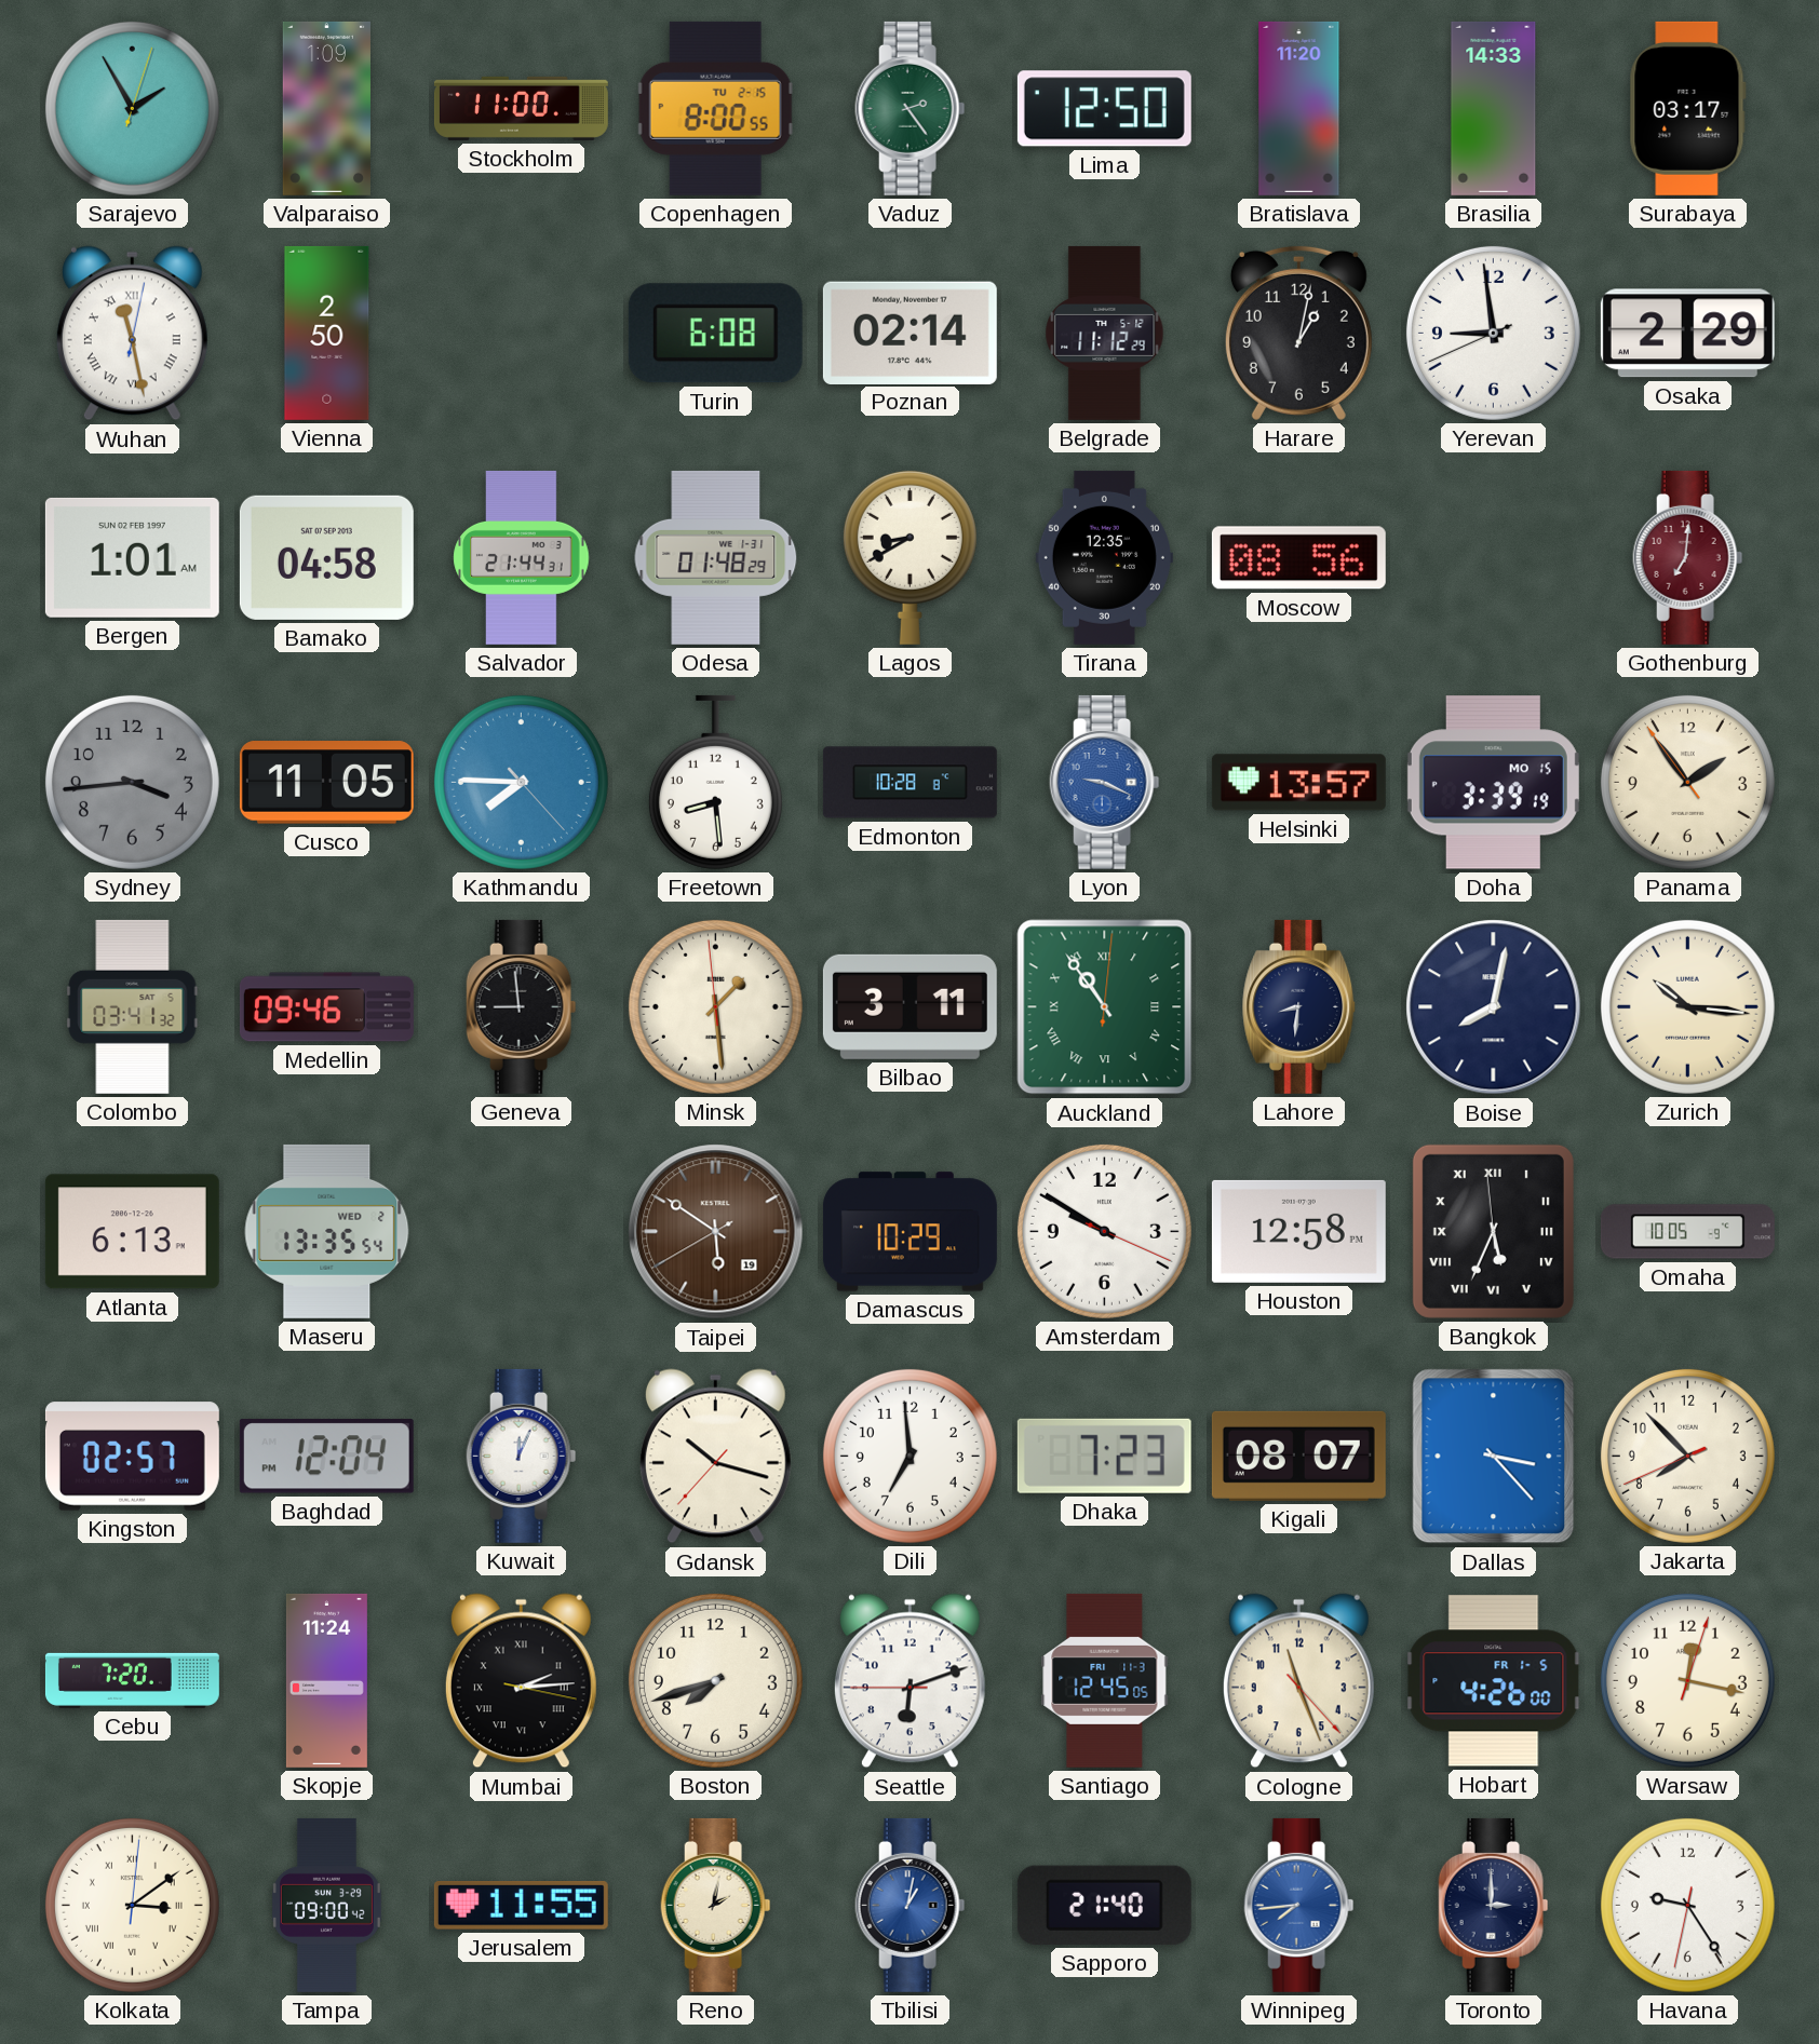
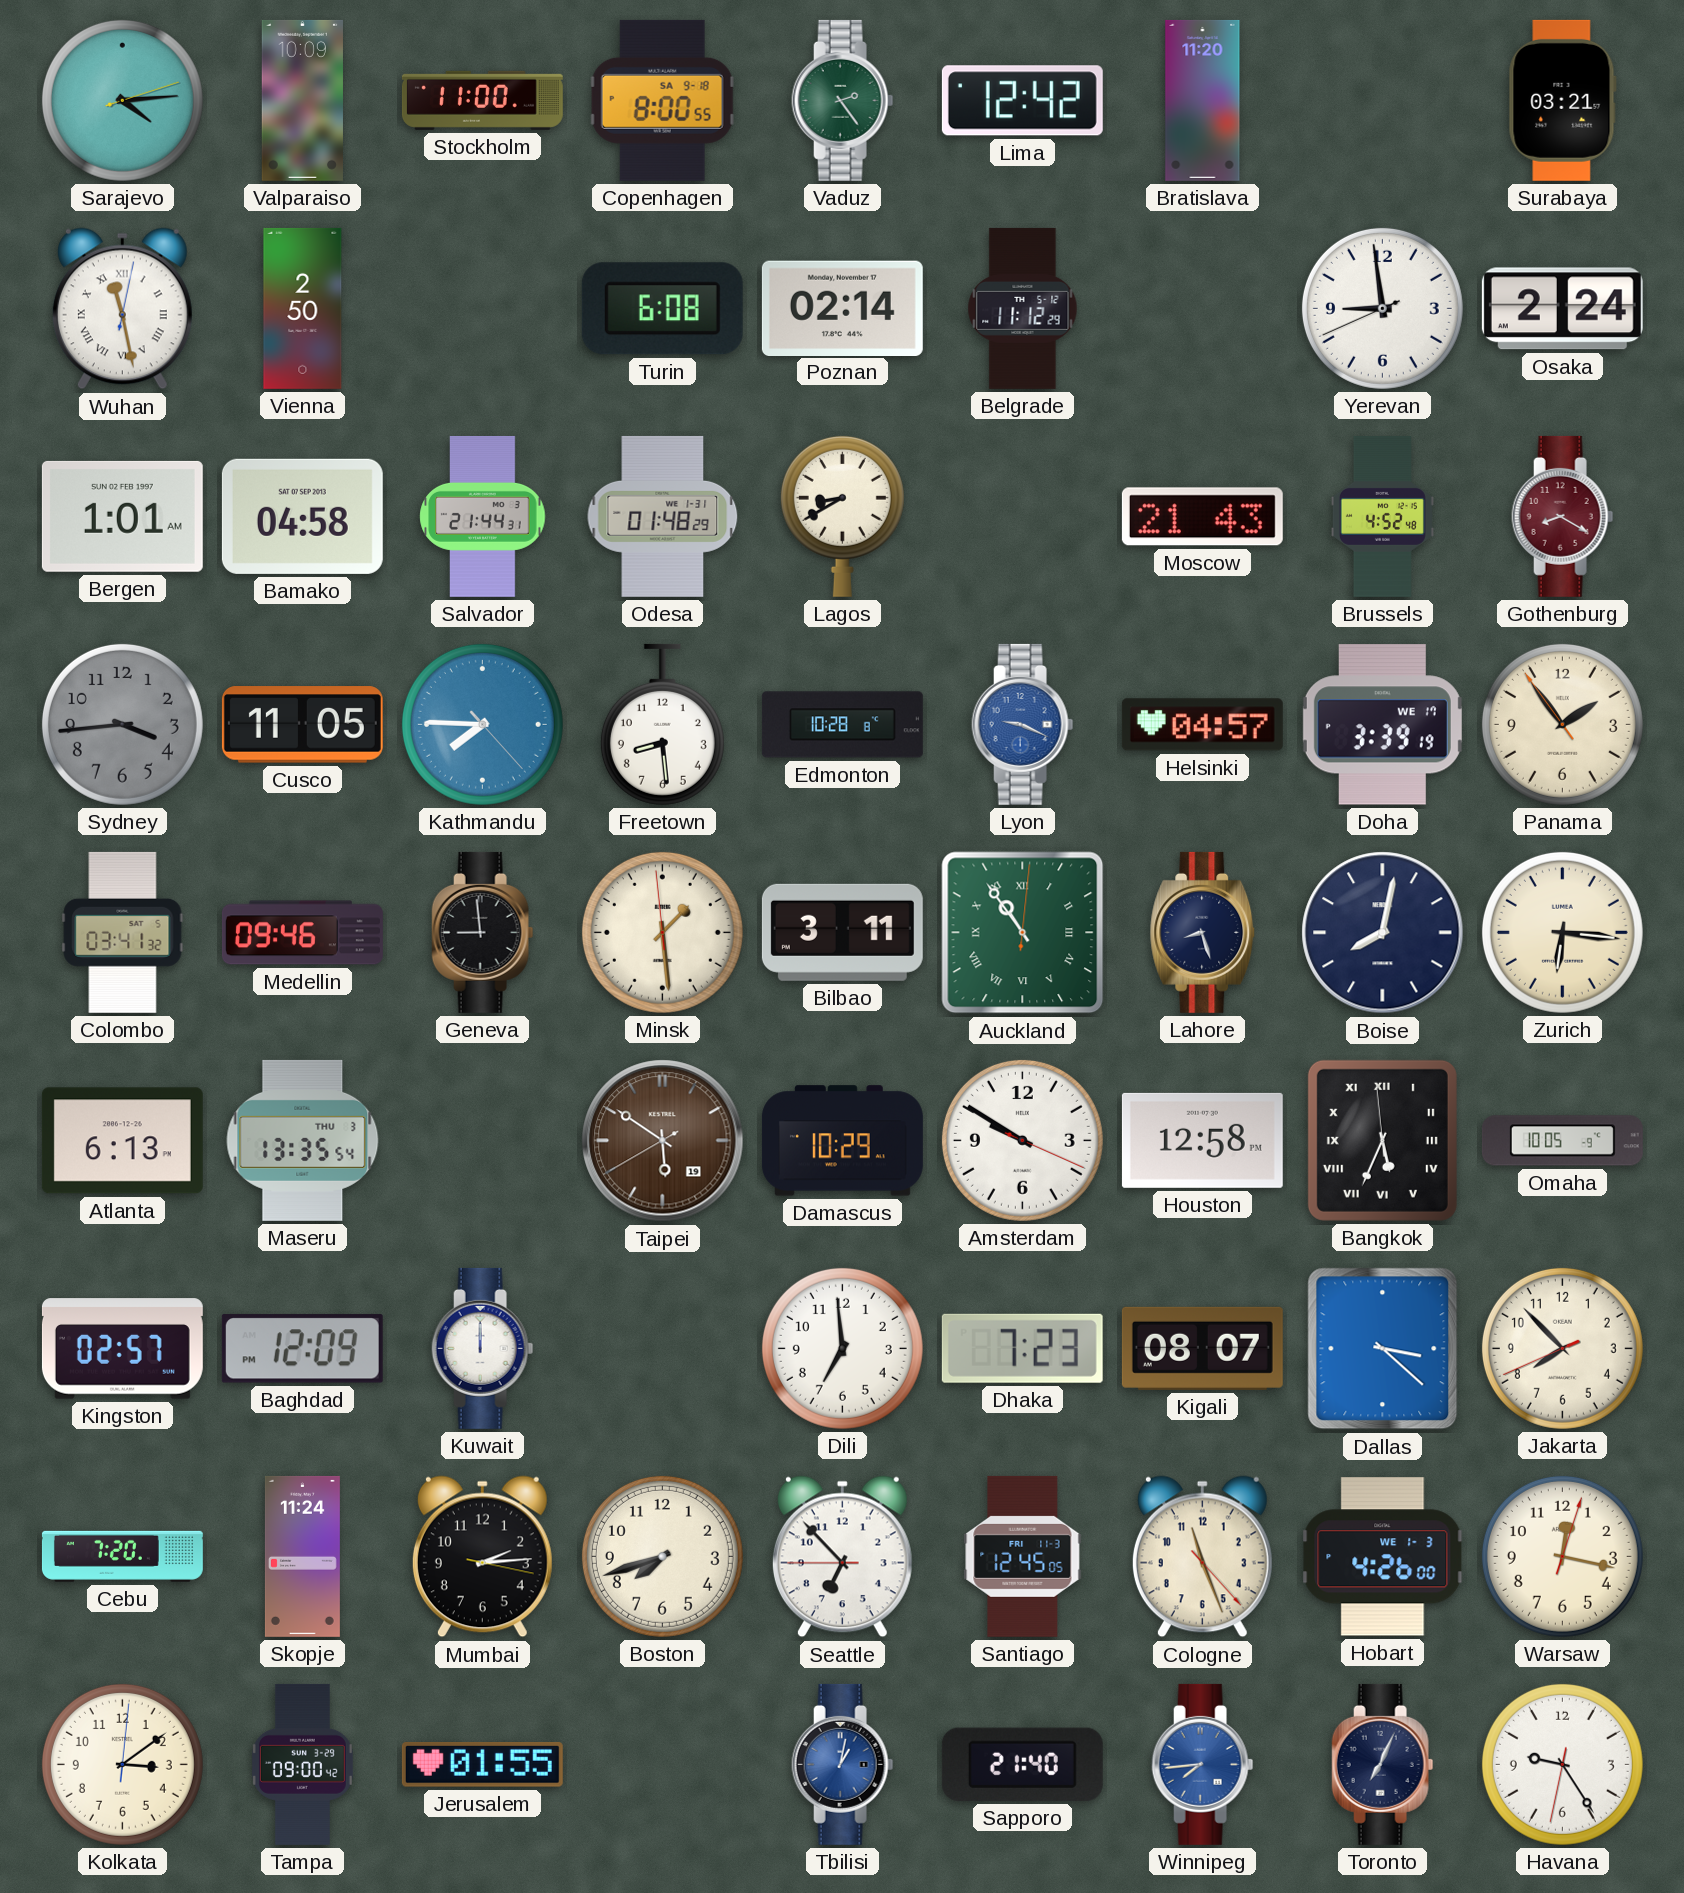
Sarajevo: 1:55 -> 4:14
Valparaiso: 1:09 -> 10:09
Copenhagen date: TU 2-15 -> SA 9-18
Lima: 12:50 -> 12:42
Brasilia: 14:33 -> none
Surabaya: 03:17 -> 03:21
Harare: 1:02 -> none
Osaka: 2:29 -> 2:24
Tirana: 12:35 -> none
Moscow: 08:56 -> 21:43
Brussels: none -> 4:52
Gothenburg: 7:01 -> 8:20
Helsinki: 13:57 -> 04:57
Doha date: MO 15 -> WE 17
Lahore: 8:31 -> 8:27
Zurich: 10:16 -> 6:16
Maseru date: WED 2 -> THU 3
Baghdad: 12:04 -> 12:09
Kuwait: 12:04 -> 12:00
Gdansk: 10:17 -> none
Dallas: 3:23 -> 3:22
Mumbai numerals: Roman -> Arabic
Seattle: 6:11 -> 6:52
Hobart date: FR 1-5 -> WE 1-3
Kolkata numerals: Roman -> Arabic
Jerusalem: 11:55 -> 01:55
Reno: 2:02 -> none
Toronto: 3:00 -> 7:04
